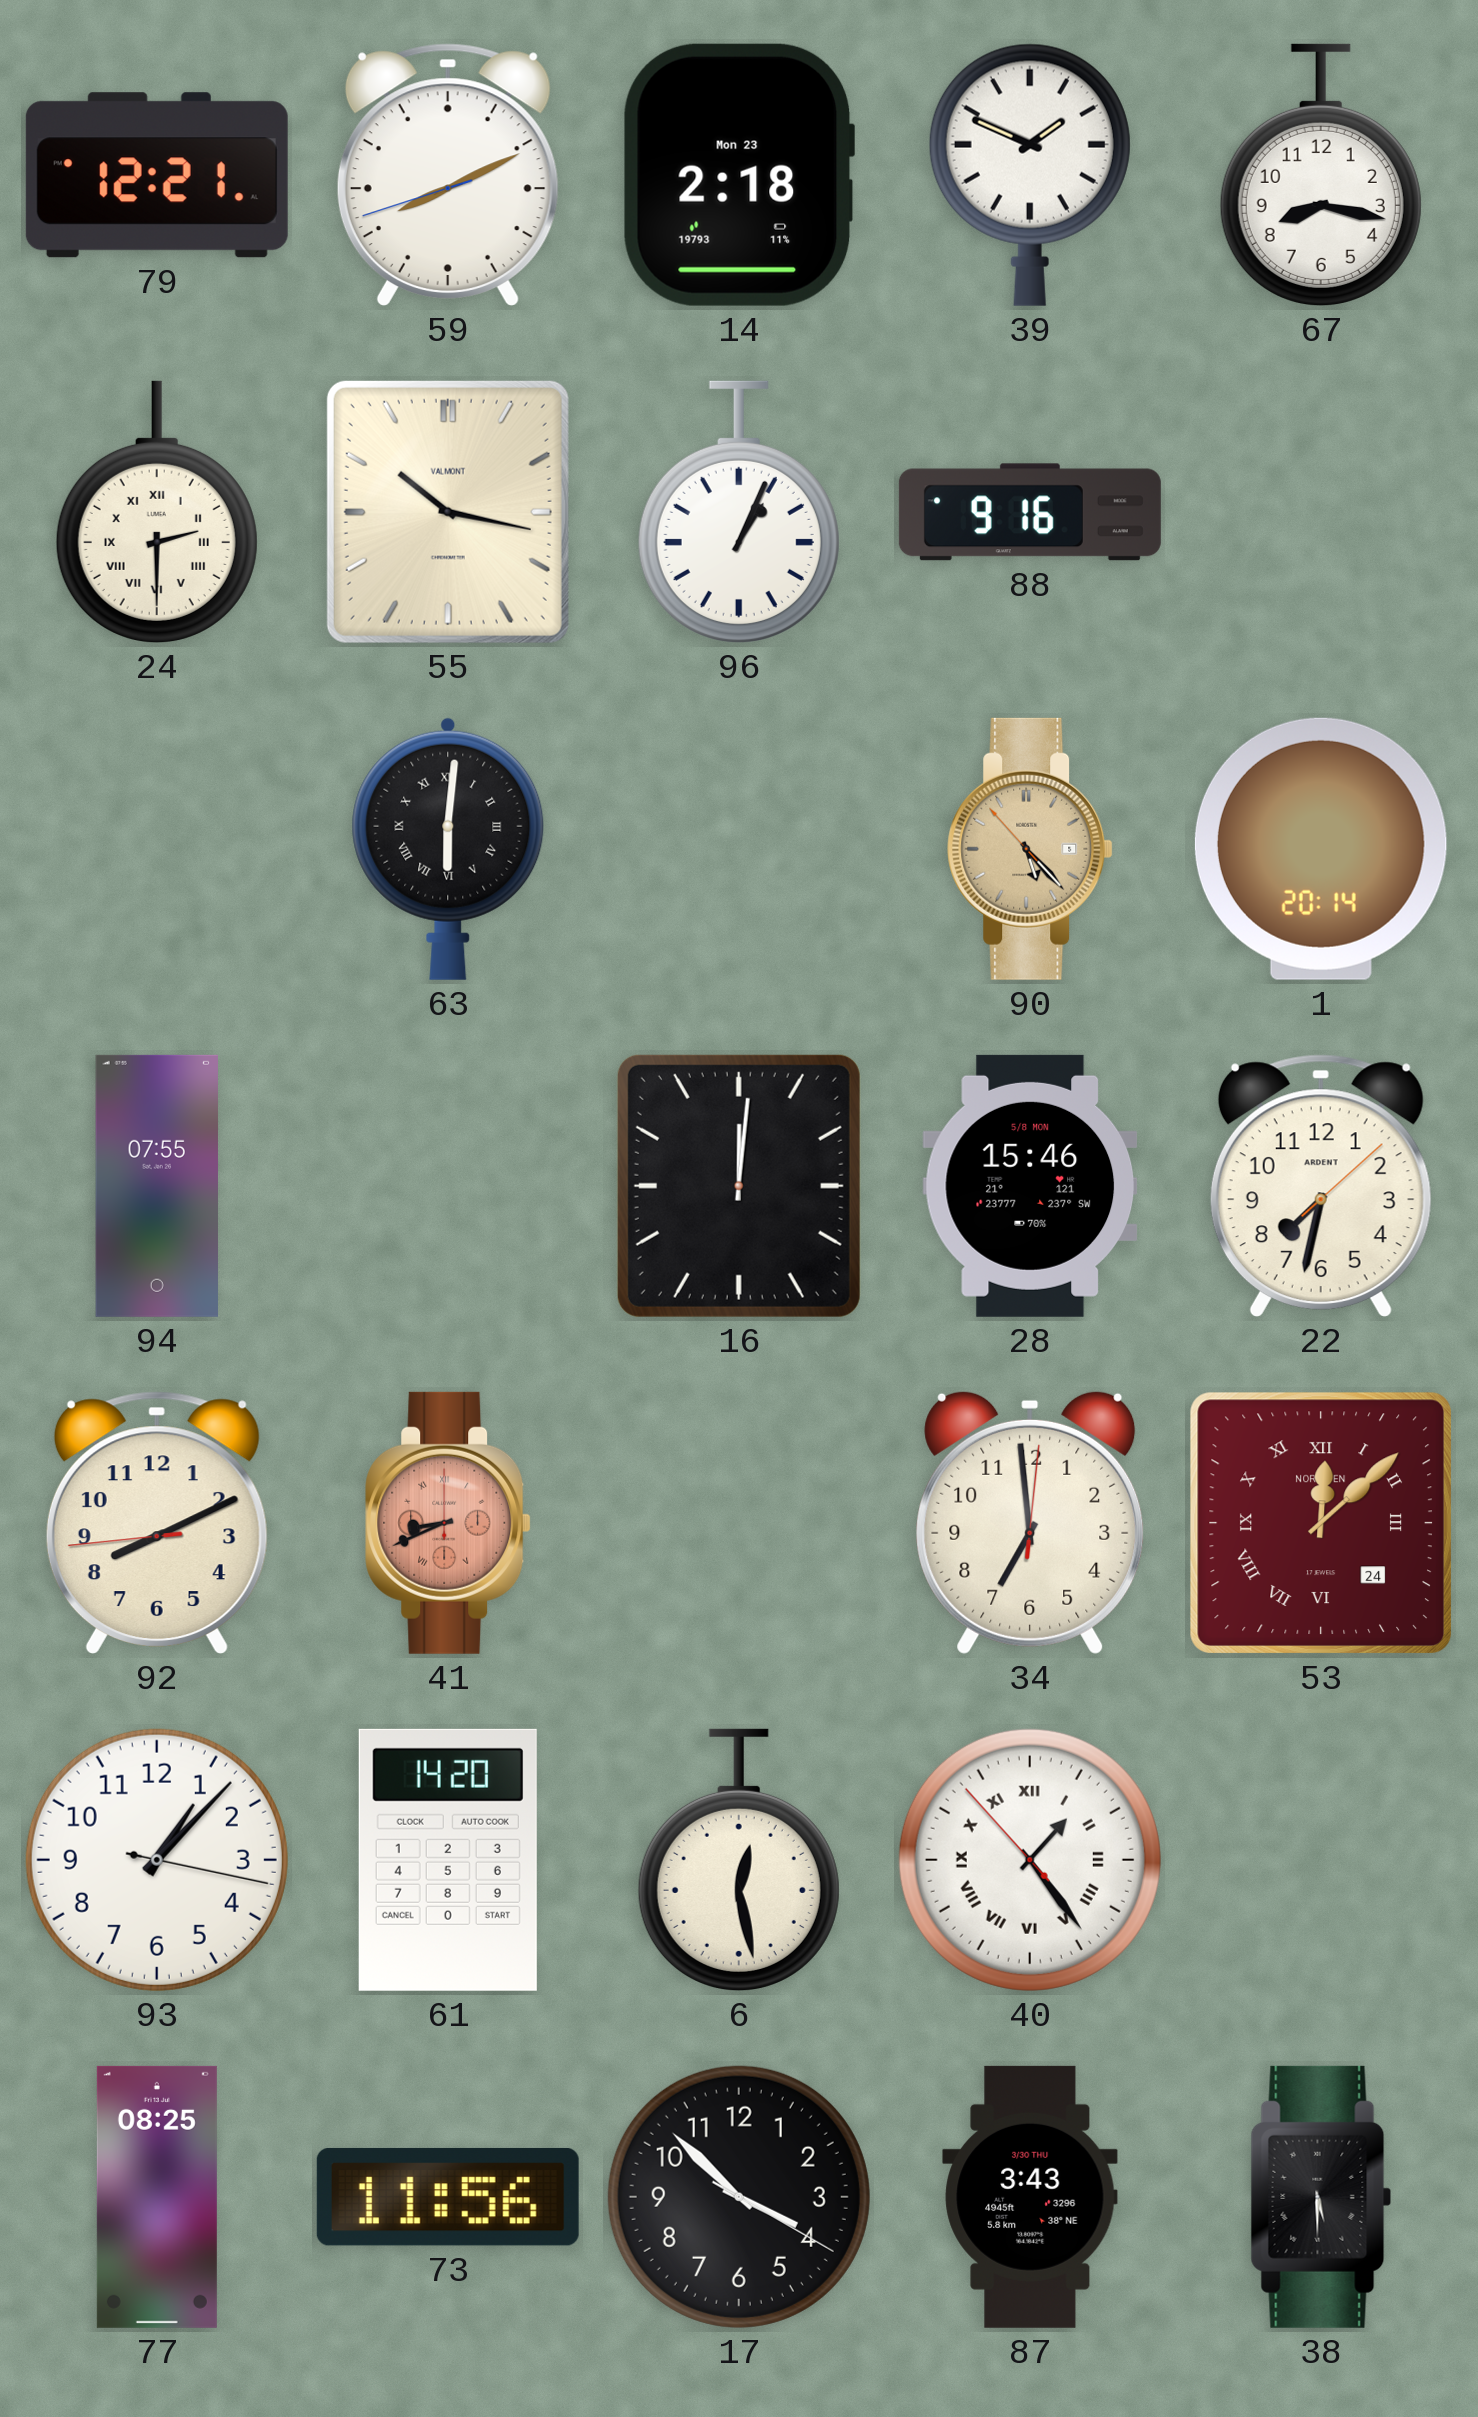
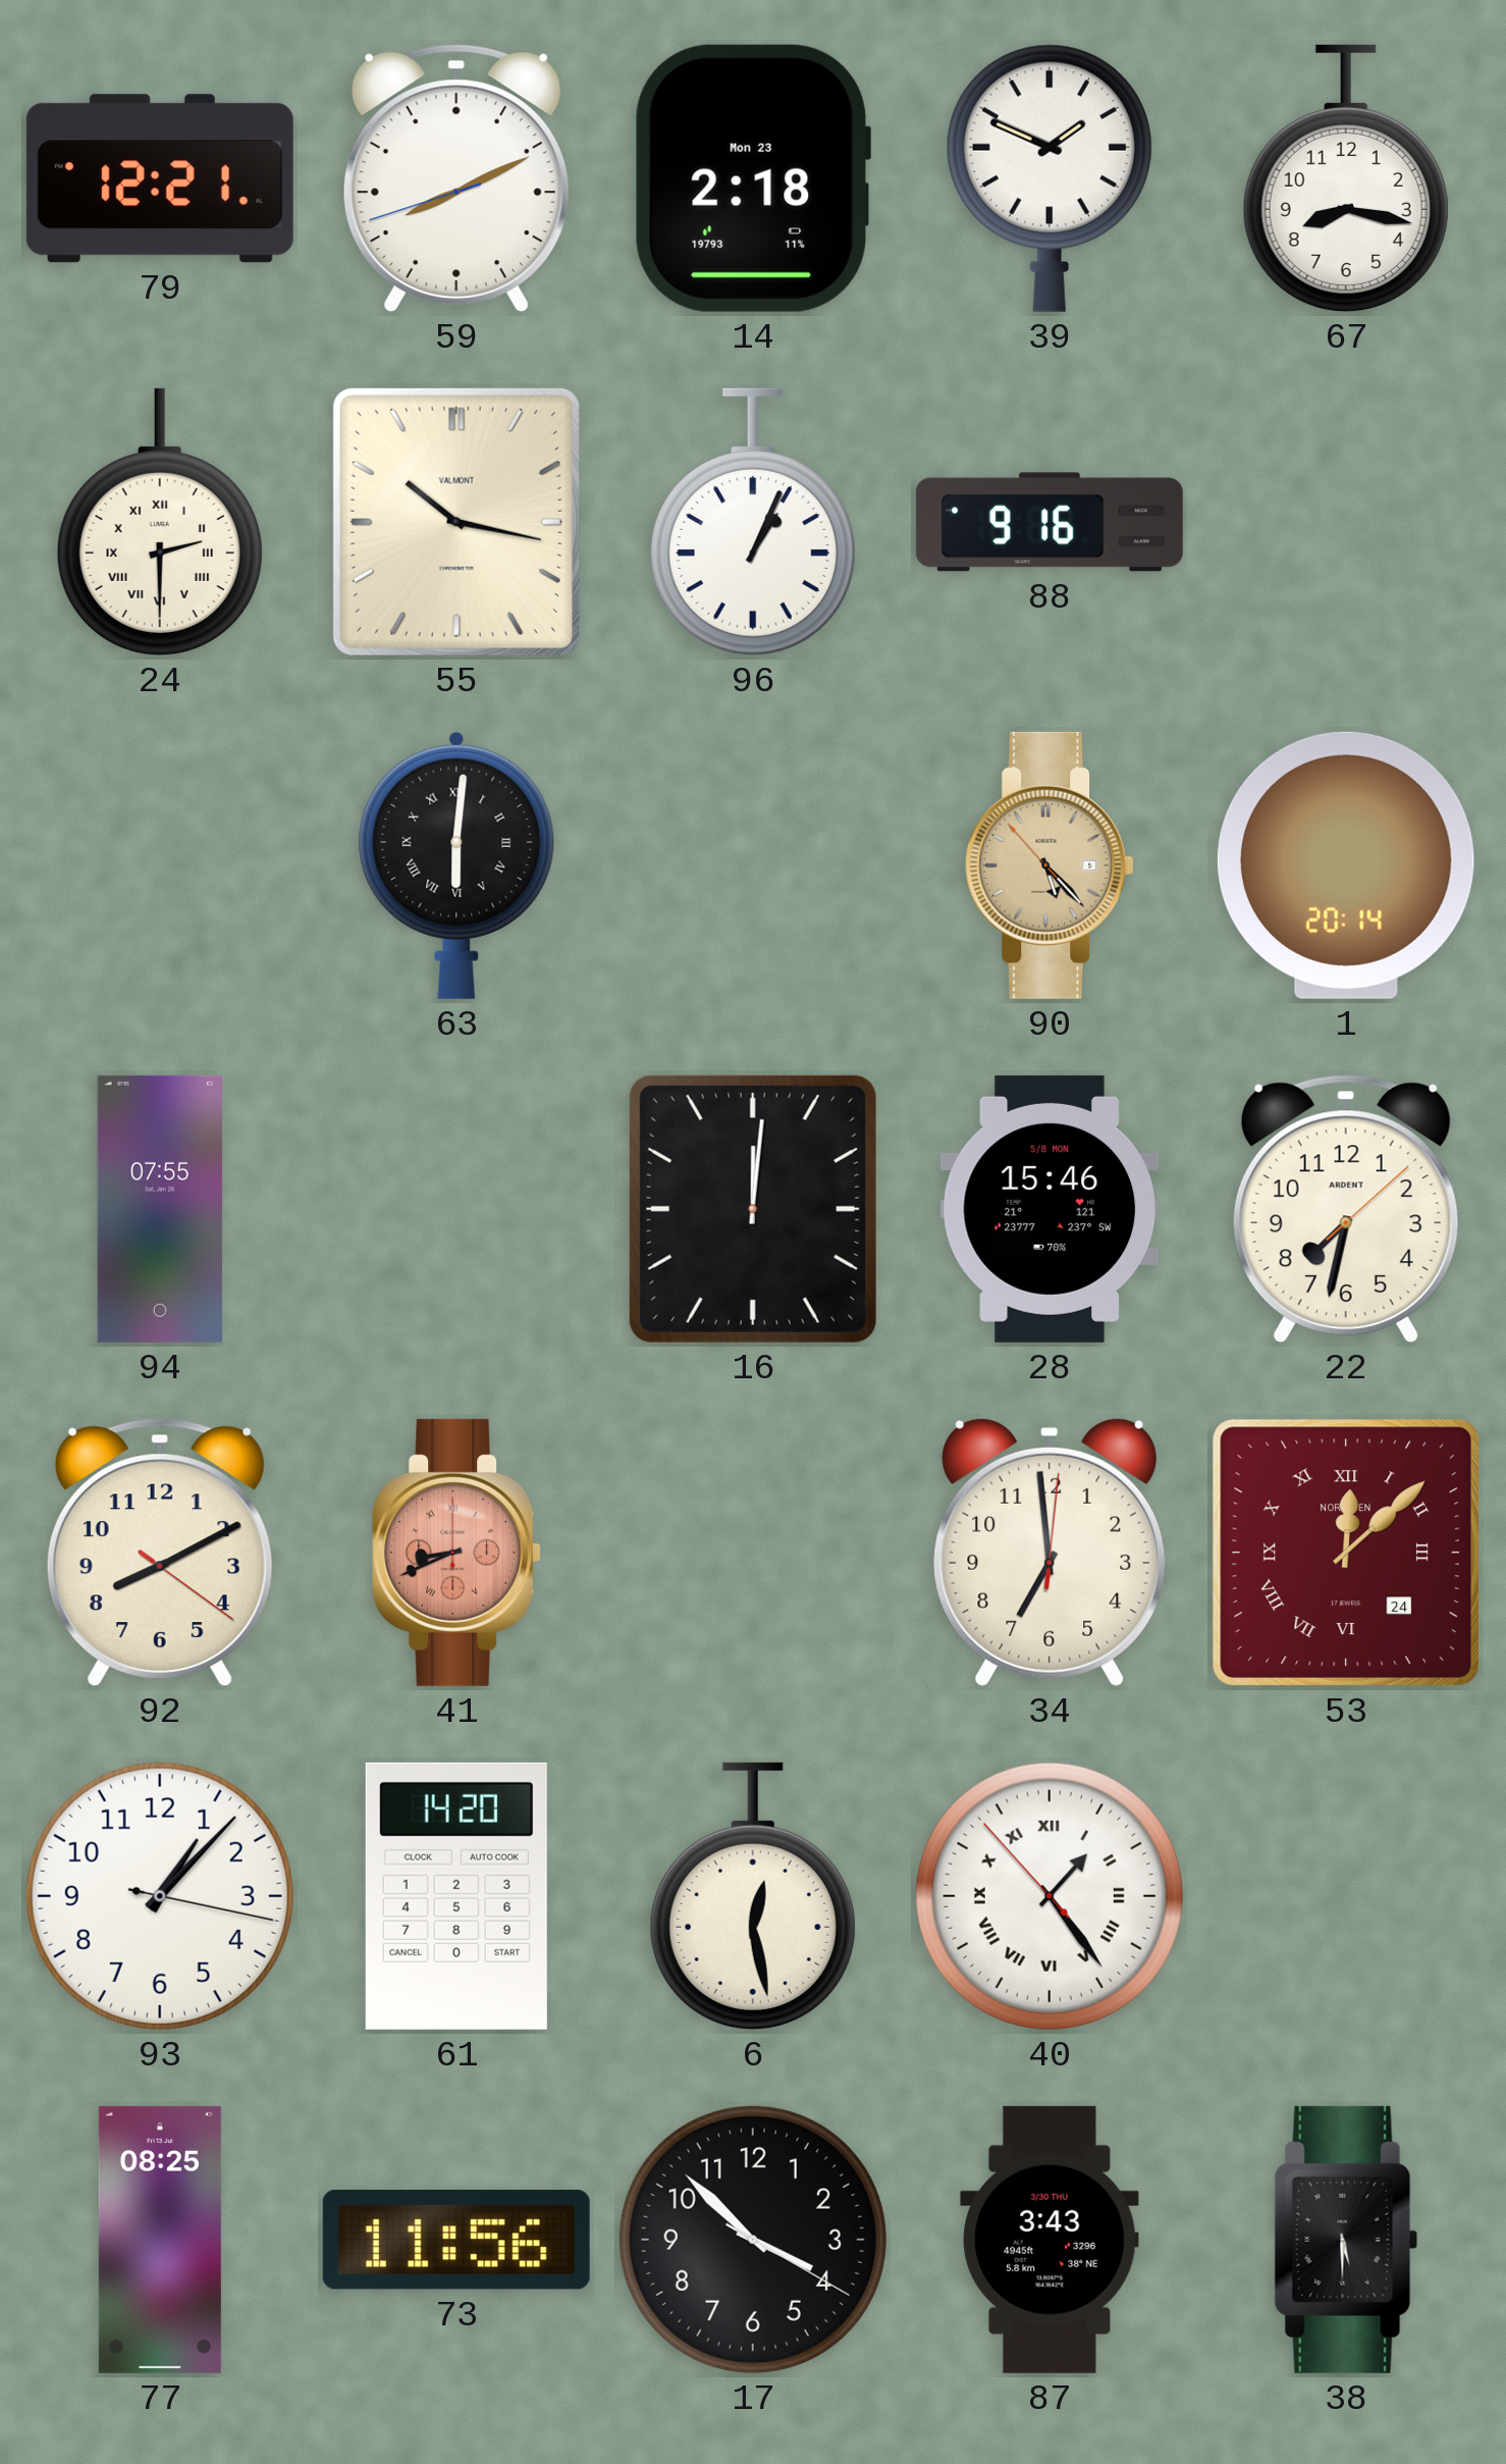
92: 8:10:44 -> 8:10:21
